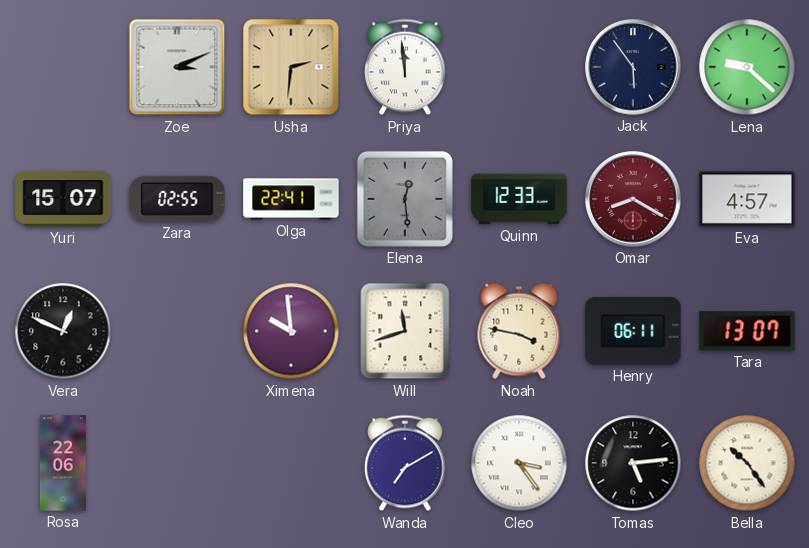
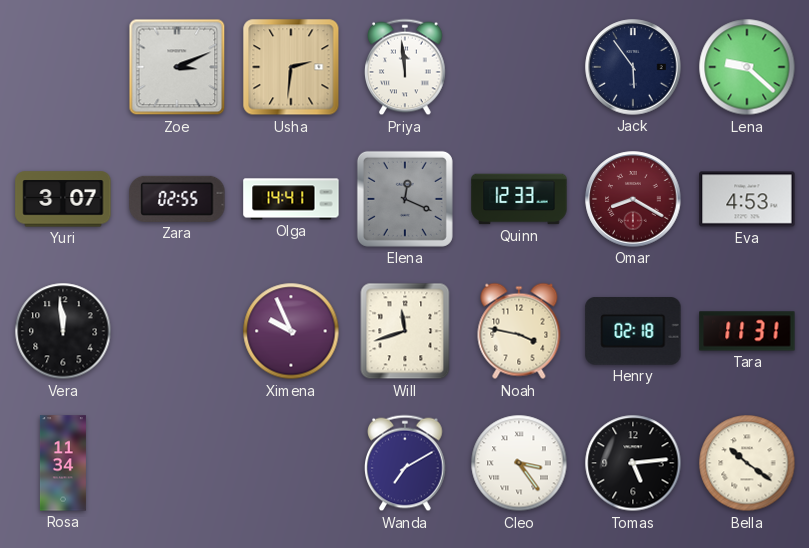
Yuri: 15:07 -> 3:07
Olga: 22:41 -> 14:41
Elena: 12:29 -> 12:19
Eva: 4:57 -> 4:53
Vera: 12:49 -> 11:59
Ximena: 9:59 -> 9:56
Henry: 06:11 -> 02:18
Tara: 13:07 -> 11:31
Rosa: 22:06 -> 11:34
Bella: 10:24 -> 10:21
